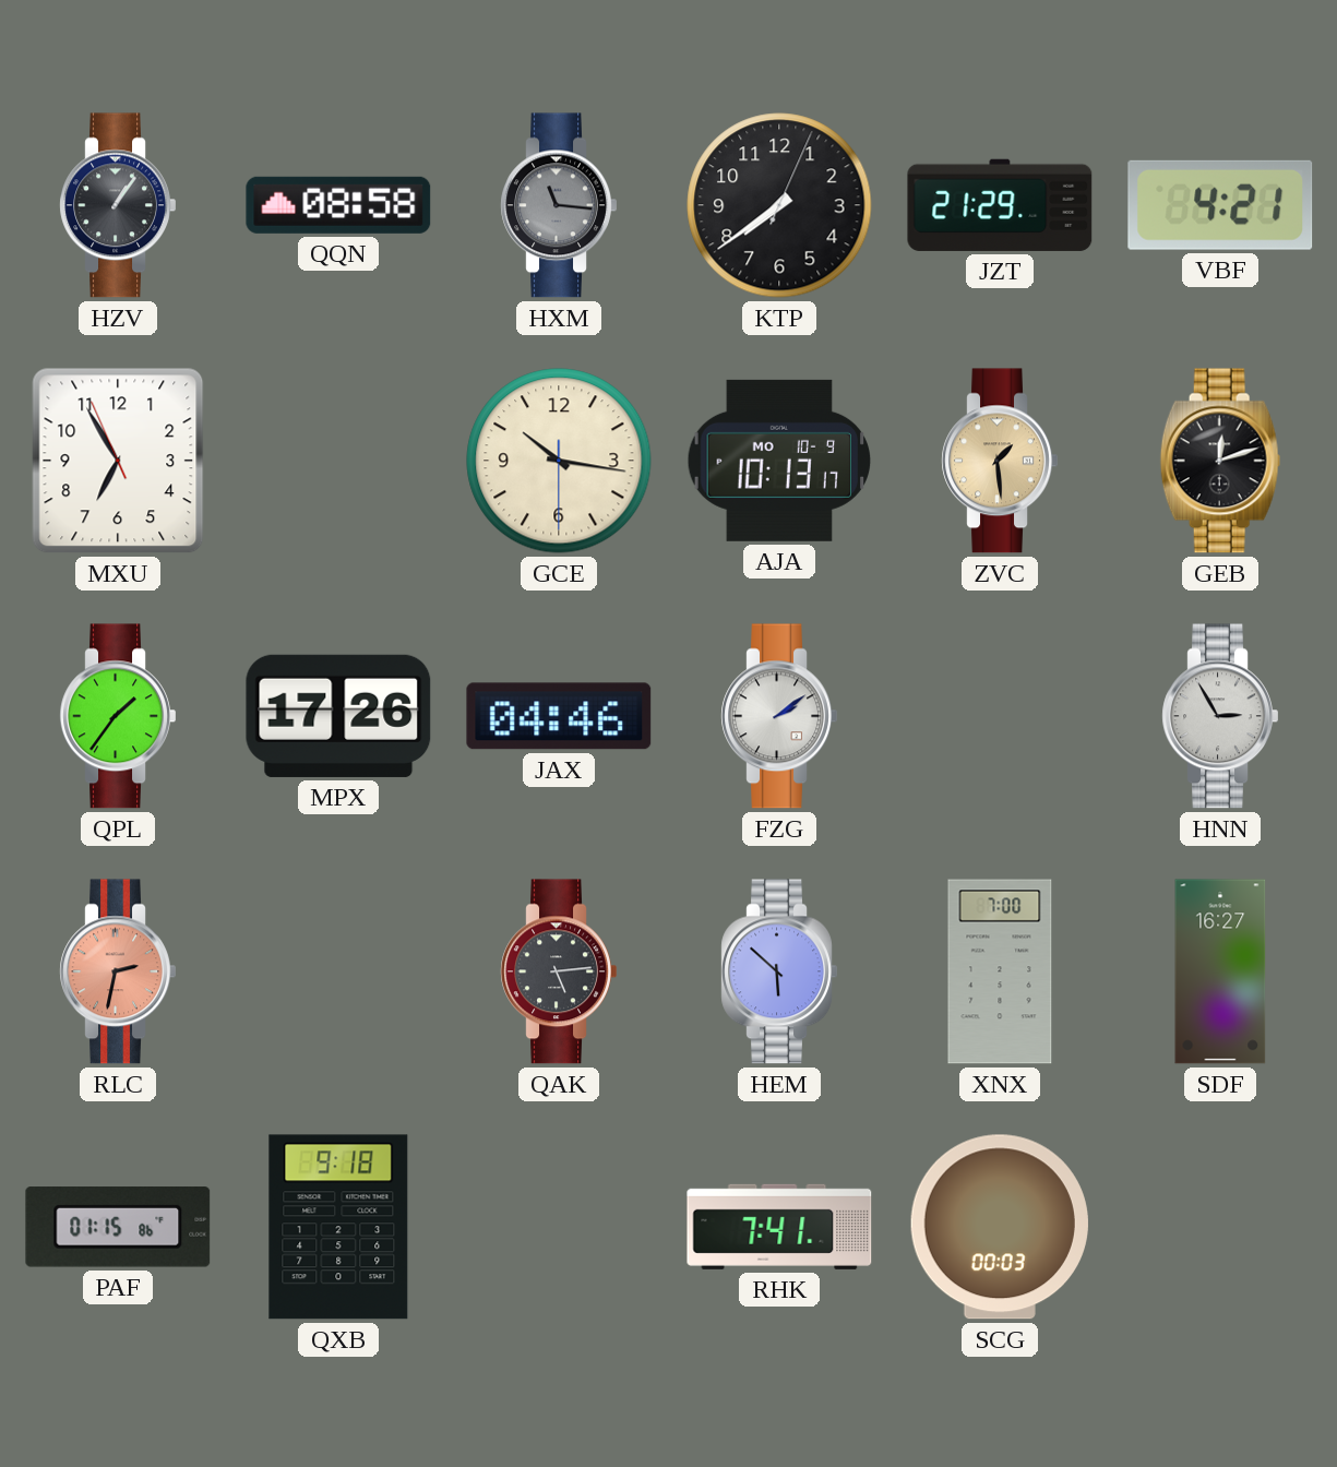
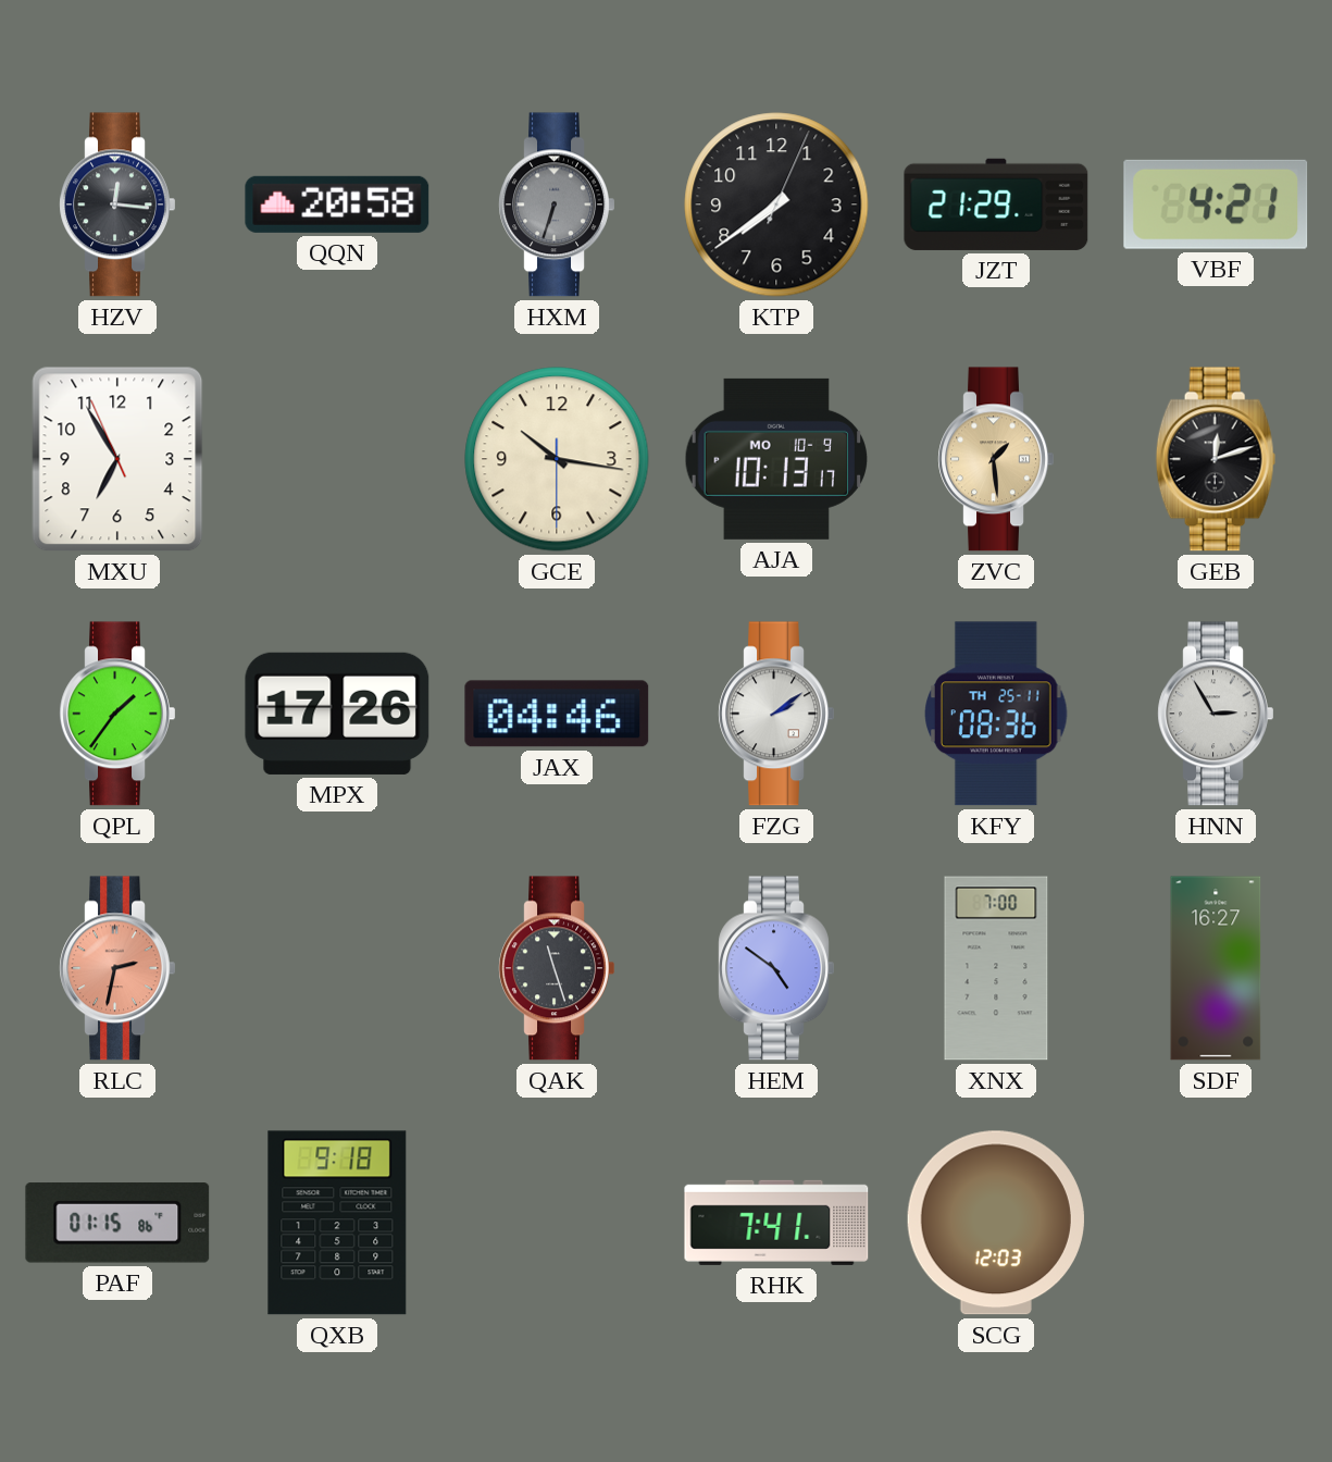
HZV: 1:06 -> 12:16
QQN: 08:58 -> 20:58
HXM: 11:16 -> 6:33
KFY: none -> 08:36
QAK: 5:14 -> 11:27
HEM: 5:52 -> 4:51
SCG: 00:03 -> 12:03
